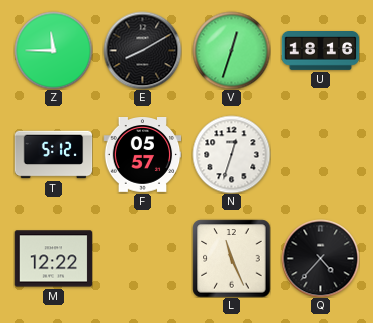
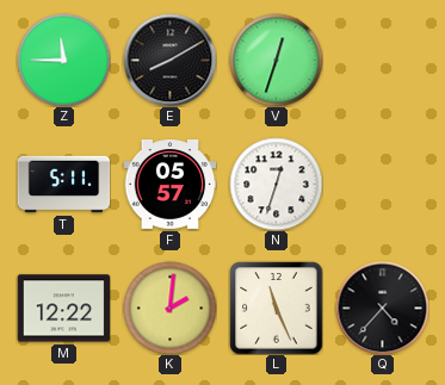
U: 18:16 -> none
T: 5:12 -> 5:11
K: none -> 2:01
